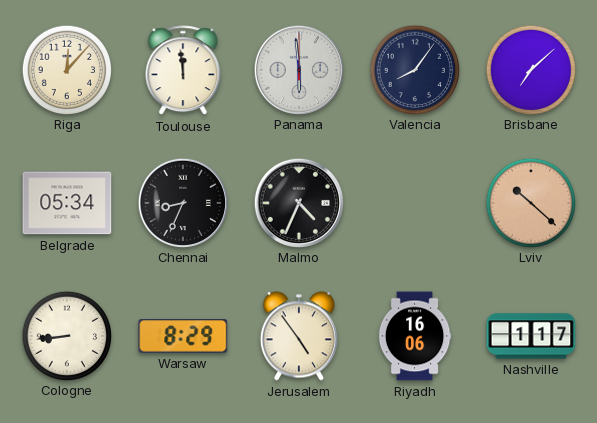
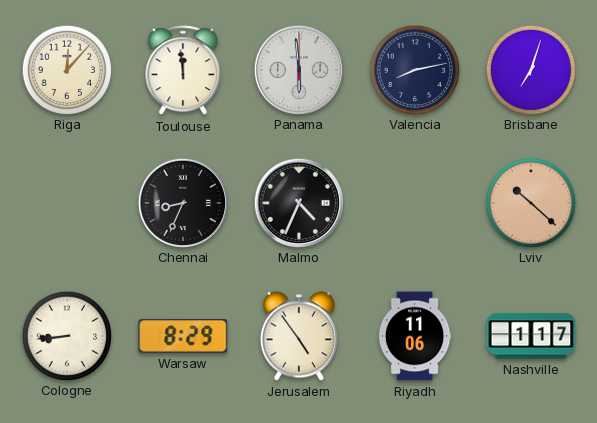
Valencia: 8:06 -> 8:13
Brisbane: 7:08 -> 7:03
Belgrade: 05:34 -> none
Riyadh: 16:06 -> 11:06
